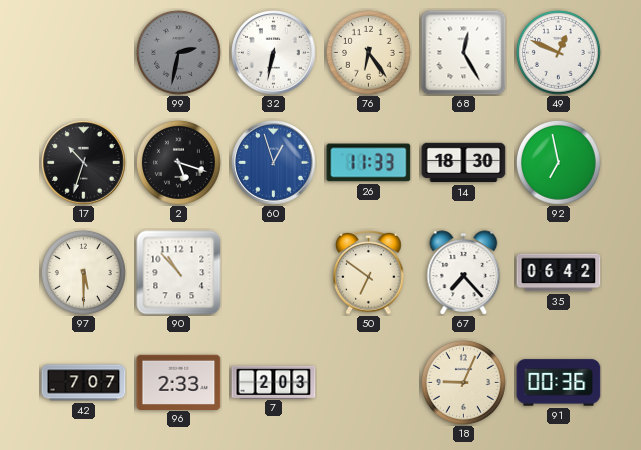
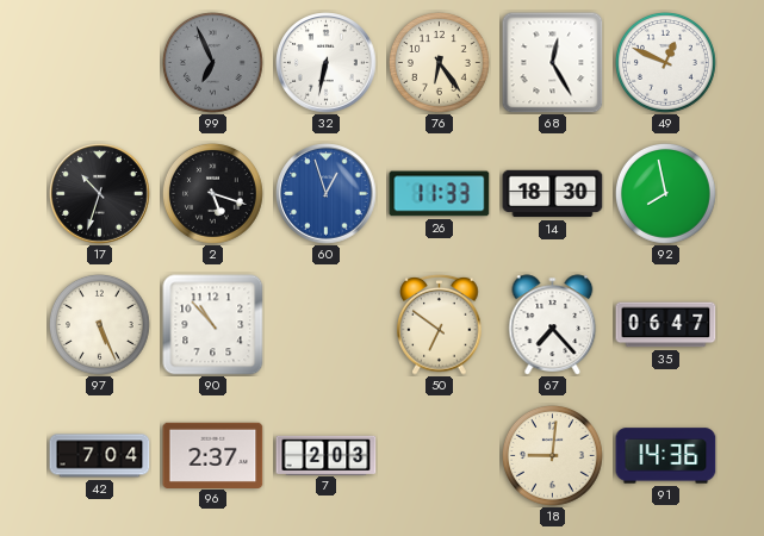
99: 2:32 -> 6:56
92: 6:58 -> 7:58
97: 5:30 -> 5:26
35: 06:42 -> 06:47
42: 7:07 -> 7:04
96: 2:33 -> 2:37
18: 9:04 -> 9:01
91: 00:36 -> 14:36
